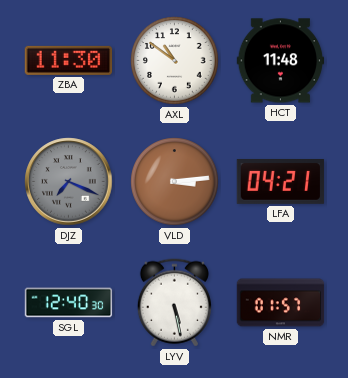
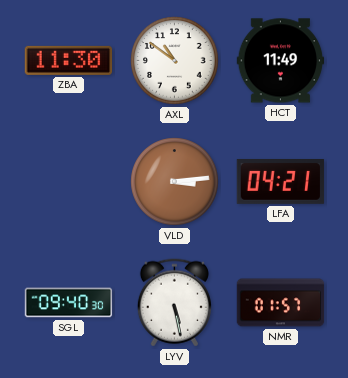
HCT: 11:48 -> 11:49
DJZ: 7:19 -> none
SGL: 12:40 -> 09:40
